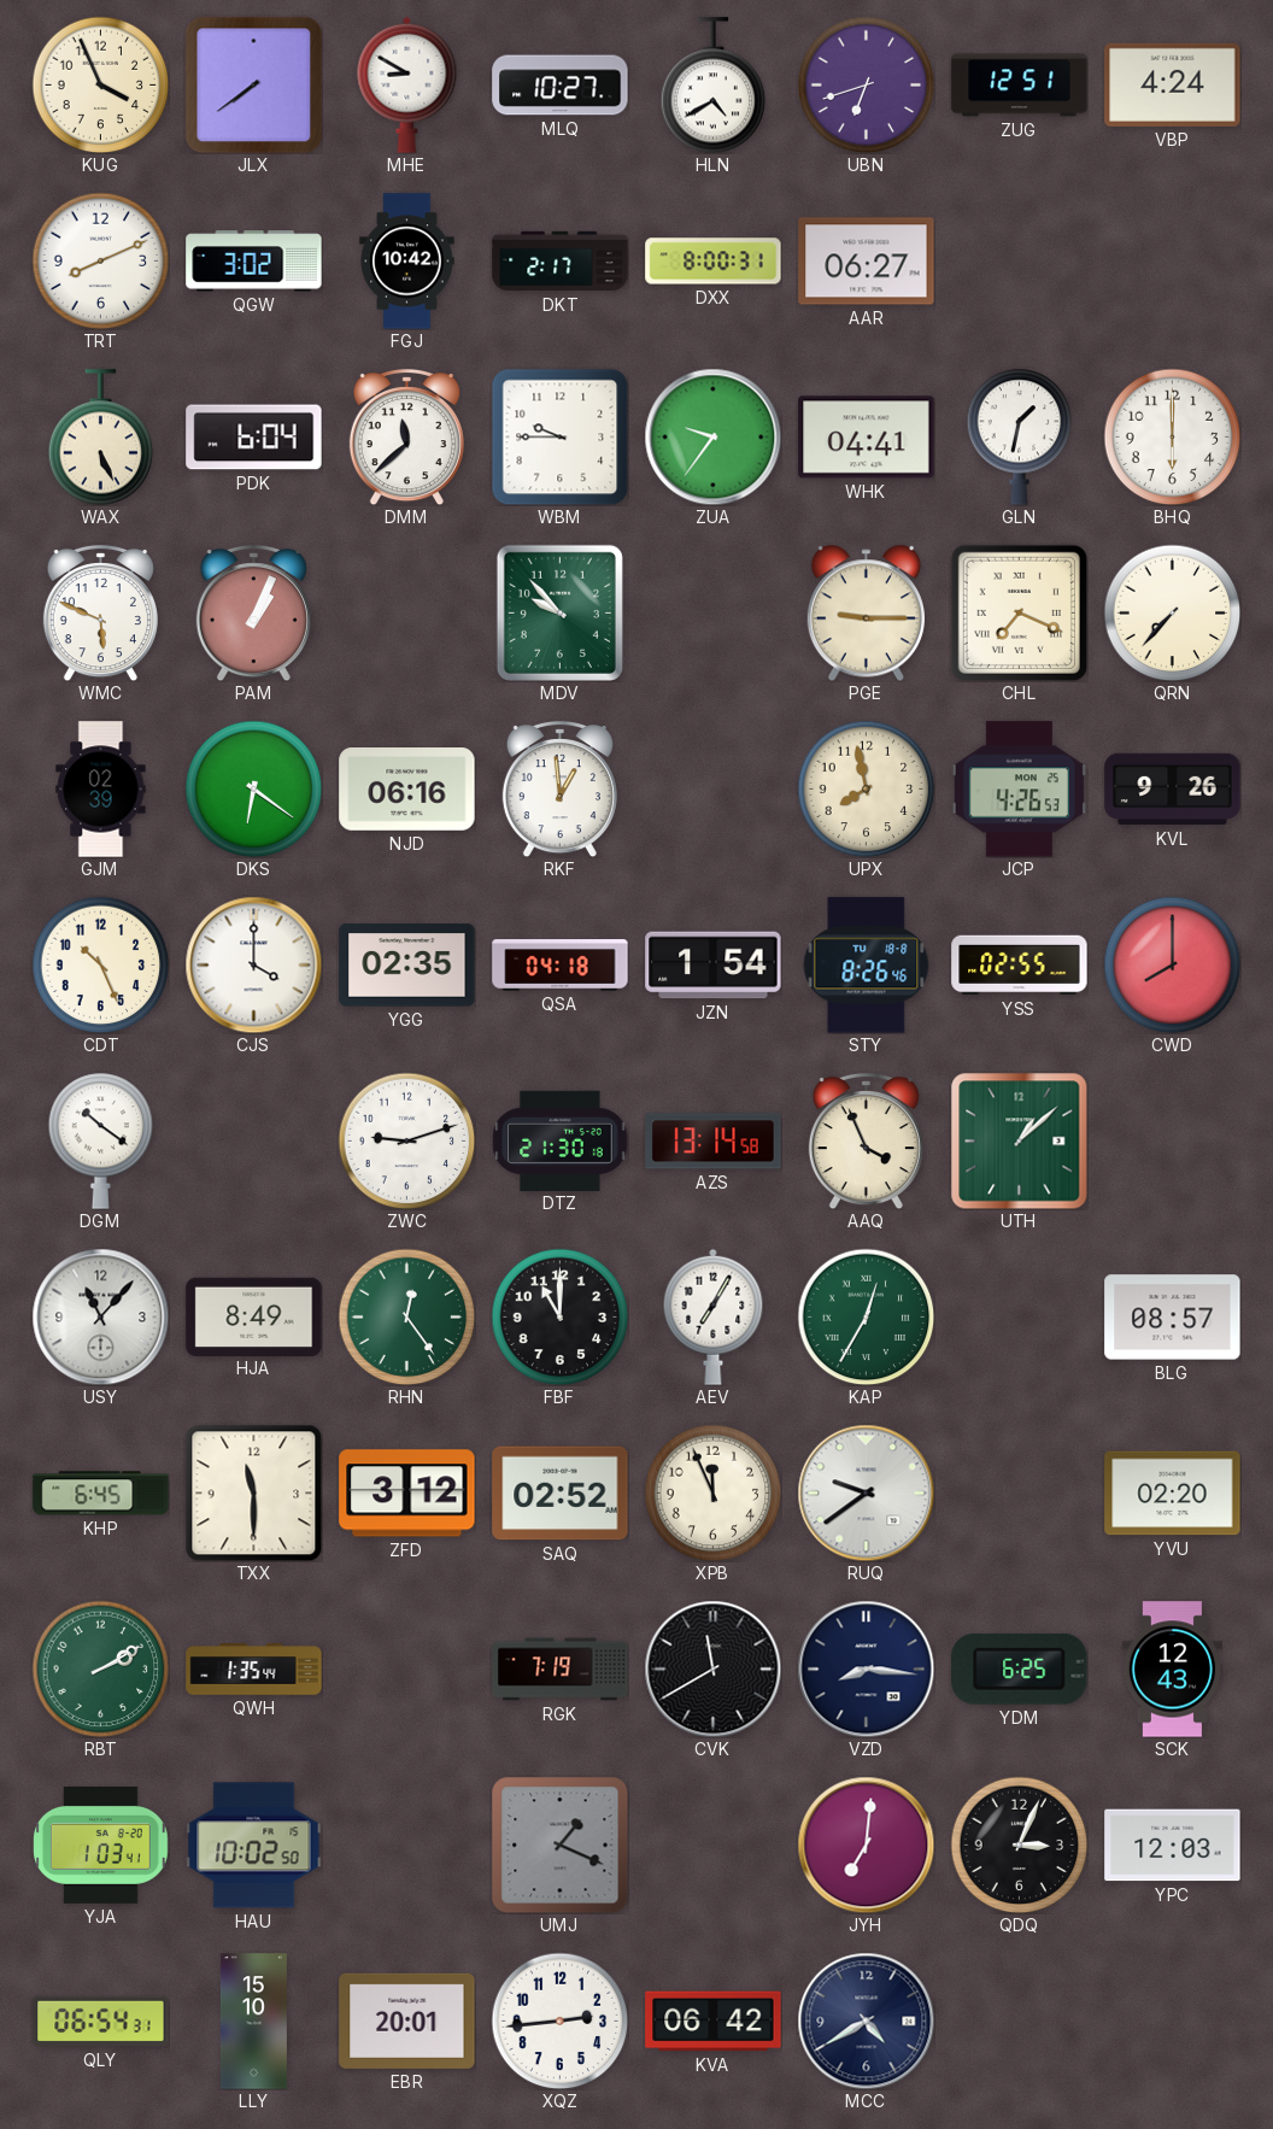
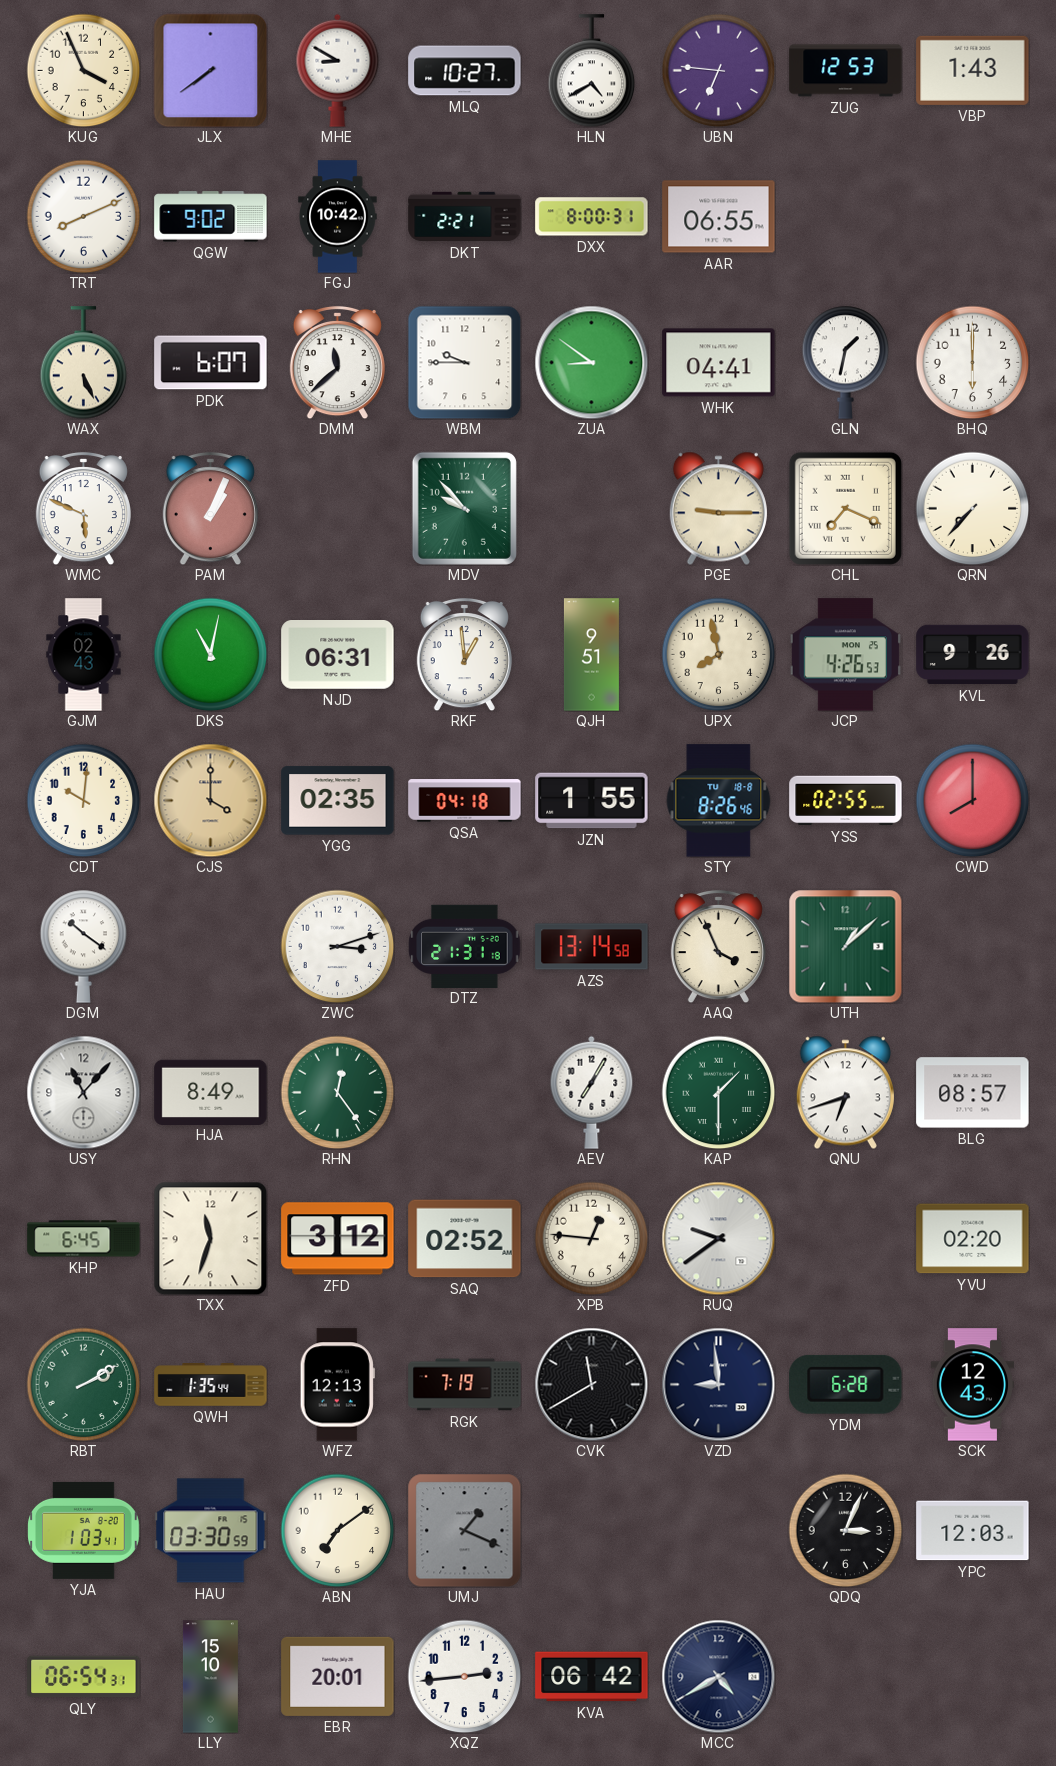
UBN: 6:42 -> 6:46
ZUG: 12:51 -> 12:53
VBP: 4:24 -> 1:43
QGW: 3:02 -> 9:02
DKT: 2:17 -> 2:21
AAR: 06:27 -> 06:55
PDK: 6:04 -> 6:07
ZUA: 9:36 -> 8:51
GJM: 02:39 -> 02:43
DKS: 6:21 -> 11:02
NJD: 06:16 -> 06:31
QJH: none -> 9:51
CDT: 10:26 -> 10:01
CJS dial: white -> champagne
JZN: 1:54 -> 1:55
ZWC: 9:12 -> 3:12
DTZ: 21:30 -> 21:31
FBF: 11:00 -> none
KAP: 12:35 -> 1:30
QNU: none -> 6:42
TXX: 11:30 -> 11:33
XPB: 11:56 -> 12:46
WFZ: none -> 12:13
VZD: 8:16 -> 8:59
YDM: 6:25 -> 6:28
HAU: 10:02 -> 03:30
ABN: none -> 7:09
JYH: 7:01 -> none
